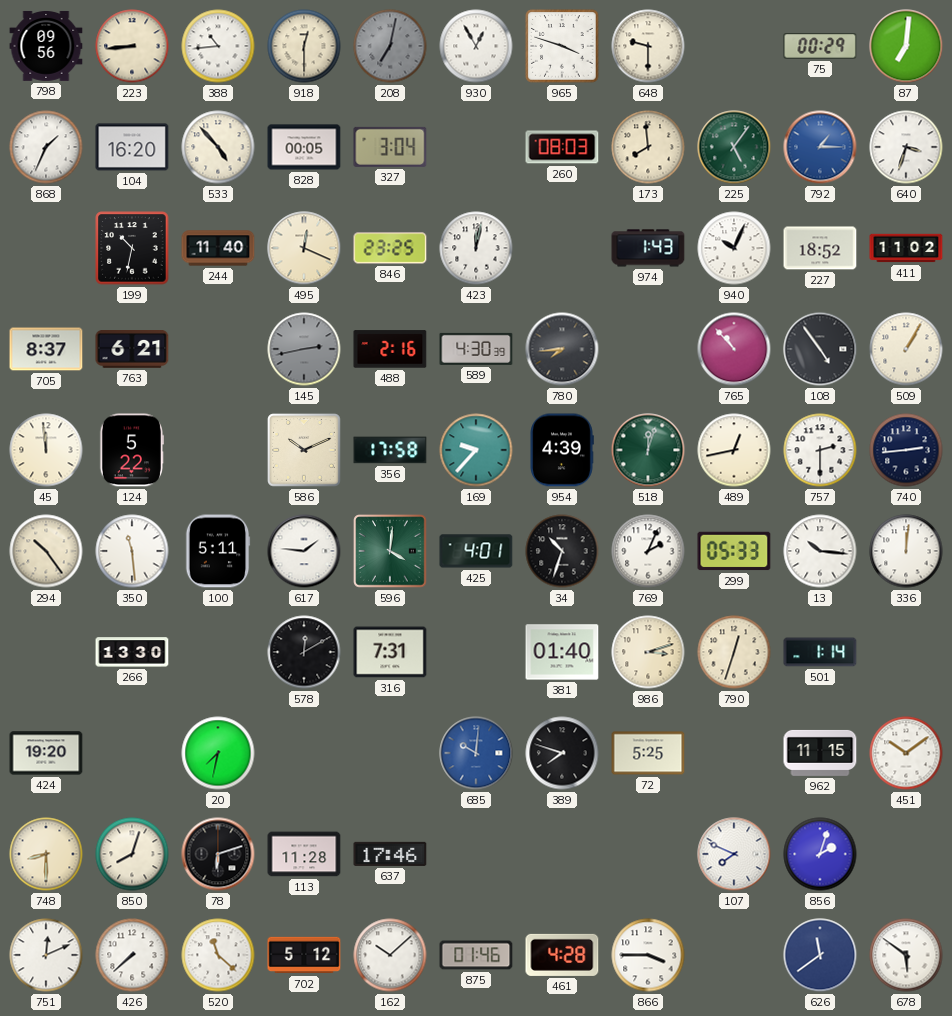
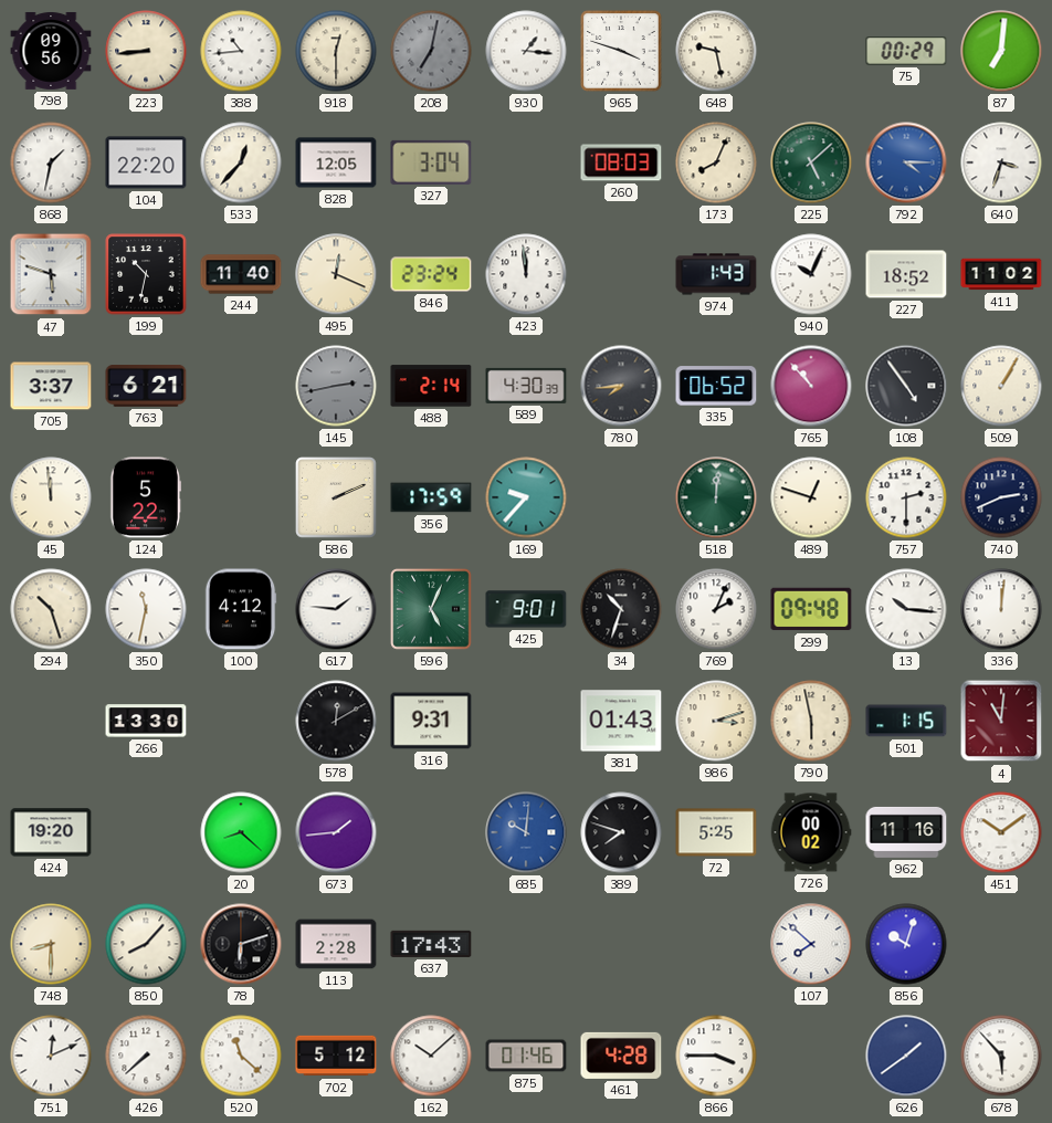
930: 12:55 -> 1:16
648: 9:30 -> 9:28
868: 1:34 -> 1:32
104: 16:20 -> 22:20
533: 4:53 -> 12:37
828: 00:05 -> 12:05
173: 7:59 -> 8:04
225: 5:06 -> 5:08
792: 1:15 -> 4:15
47: none -> 5:48
846: 23:25 -> 23:24
423: 12:02 -> 11:59
705: 8:37 -> 3:37
488: 2:16 -> 2:14
335: none -> 06:52
586: 10:11 -> 2:11
356: 17:58 -> 17:59
954: 4:39 -> none
518: 12:03 -> 12:01
489: 12:43 -> 12:48
740: 2:44 -> 2:41
294: 10:24 -> 10:27
350: 11:29 -> 11:32
100: 5:11 -> 4:12
596: 4:01 -> 5:04
425: 4:01 -> 9:01
299: 05:33 -> 09:48
316: 7:31 -> 9:31
381: 01:40 -> 01:43
790: 12:33 -> 5:58
501: 1:14 -> 1:15
4: none -> 11:01
20: 7:32 -> 8:22
673: none -> 1:44
726: none -> 00:02
962: 11:15 -> 11:16
850: 8:03 -> 8:07
113: 11:28 -> 2:28
637: 17:46 -> 17:43
107: 7:49 -> 7:52
856: 2:03 -> 10:03
626: 11:39 -> 1:39
678: 5:51 -> 5:53
